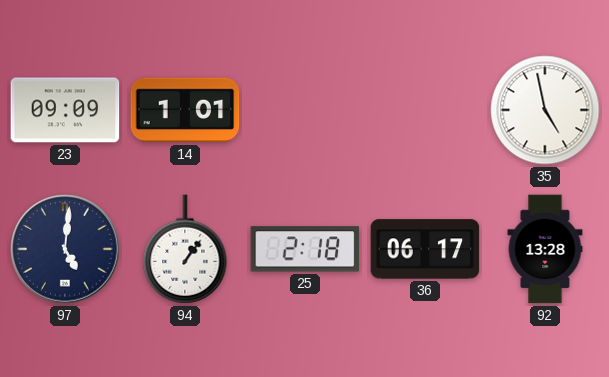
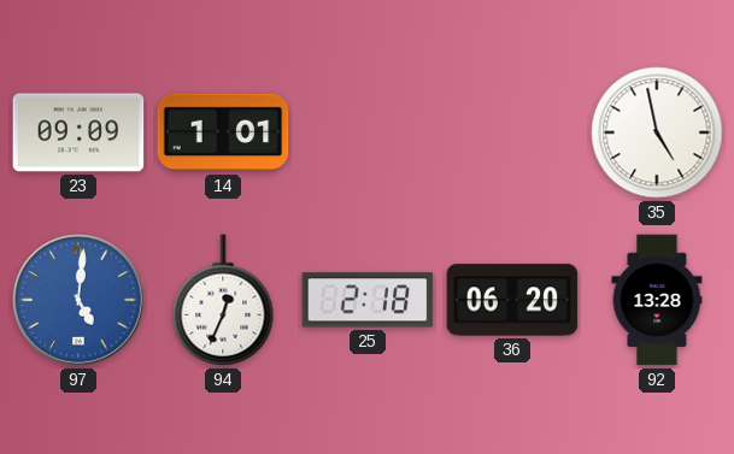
97 dial: navy -> blue
94: 1:06 -> 12:34
36: 06:17 -> 06:20
